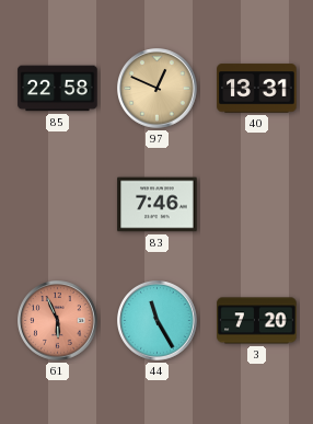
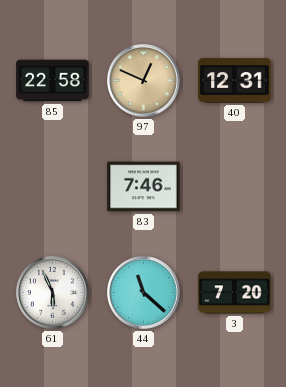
40: 13:31 -> 12:31
61 dial: salmon -> white
44: 11:25 -> 11:22
